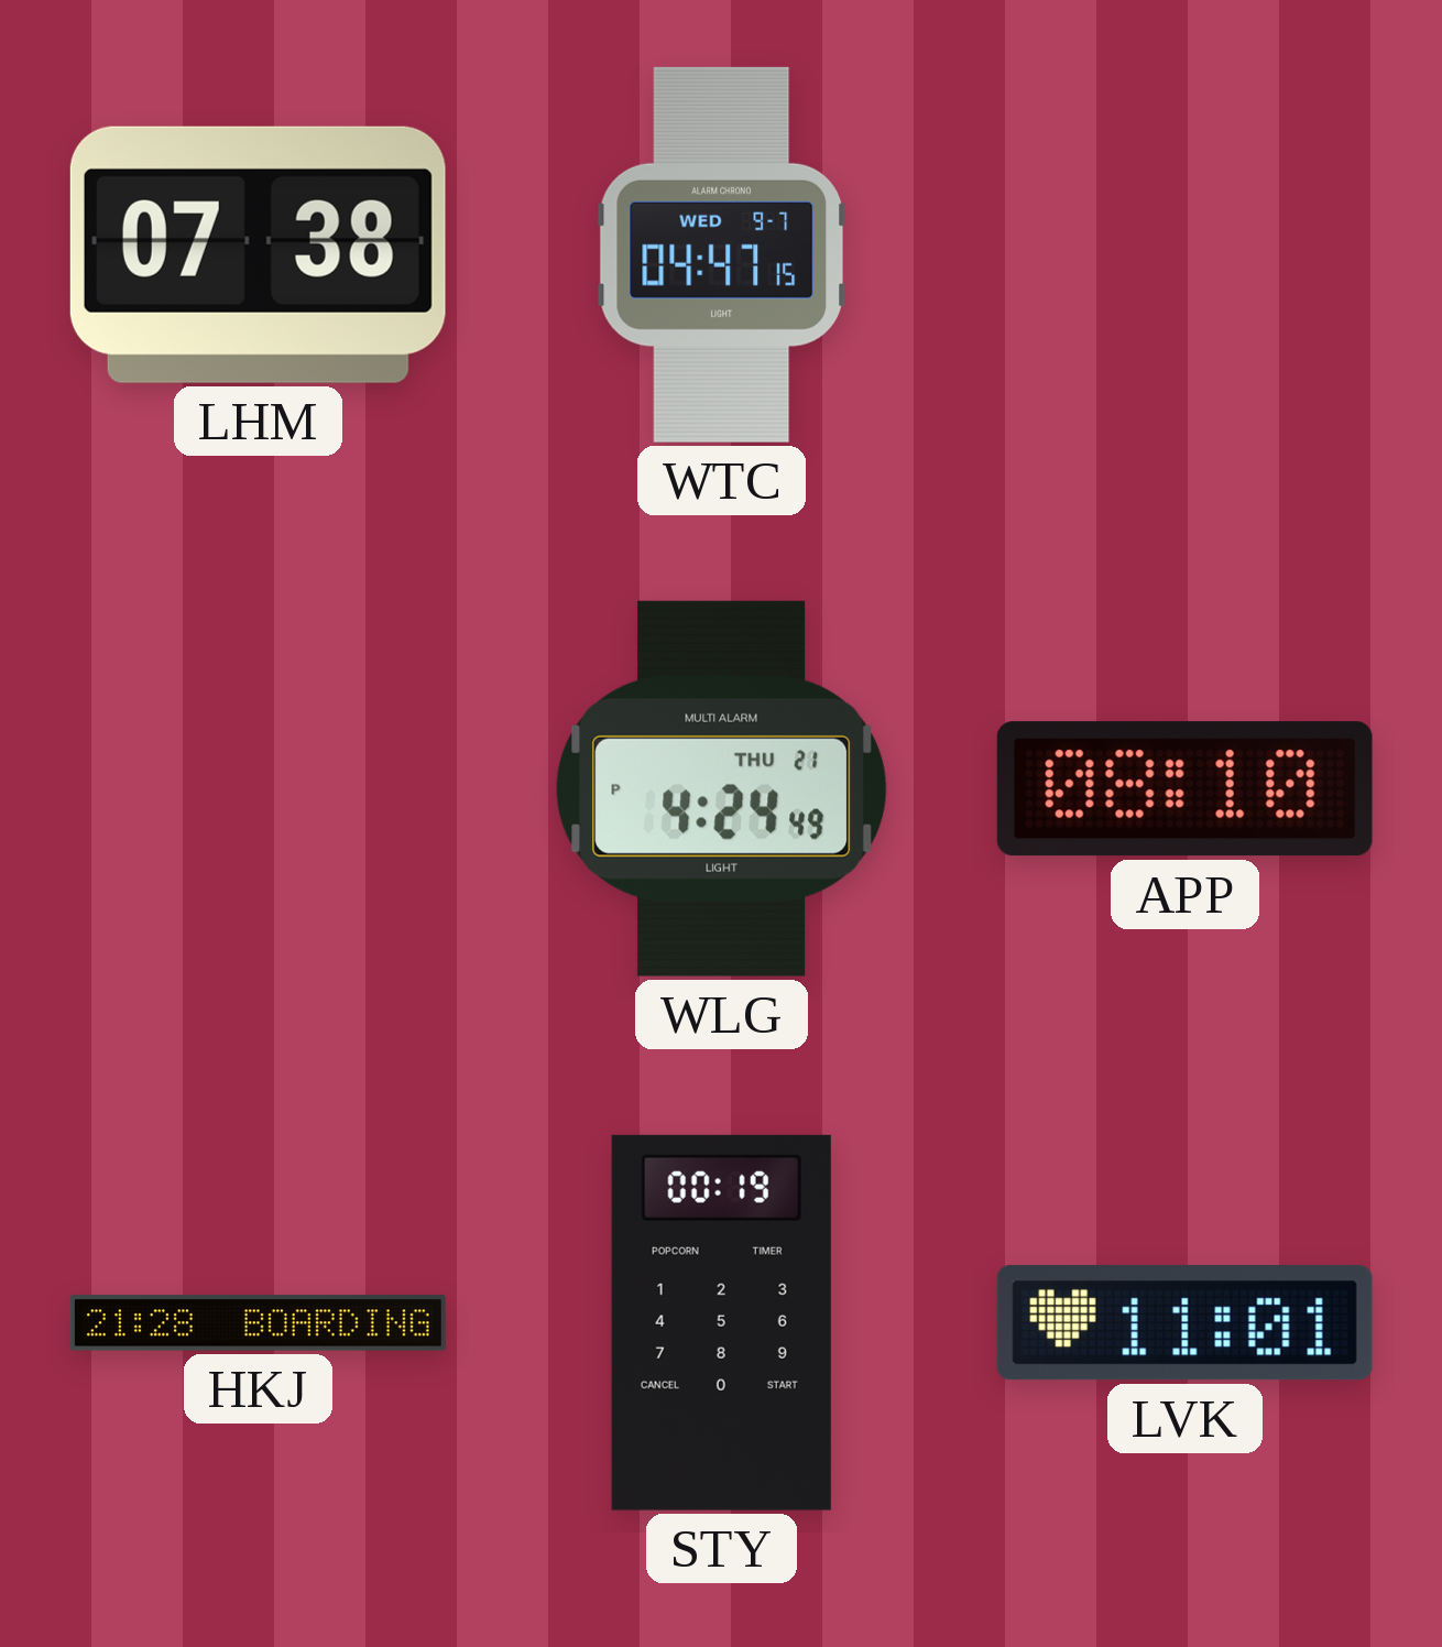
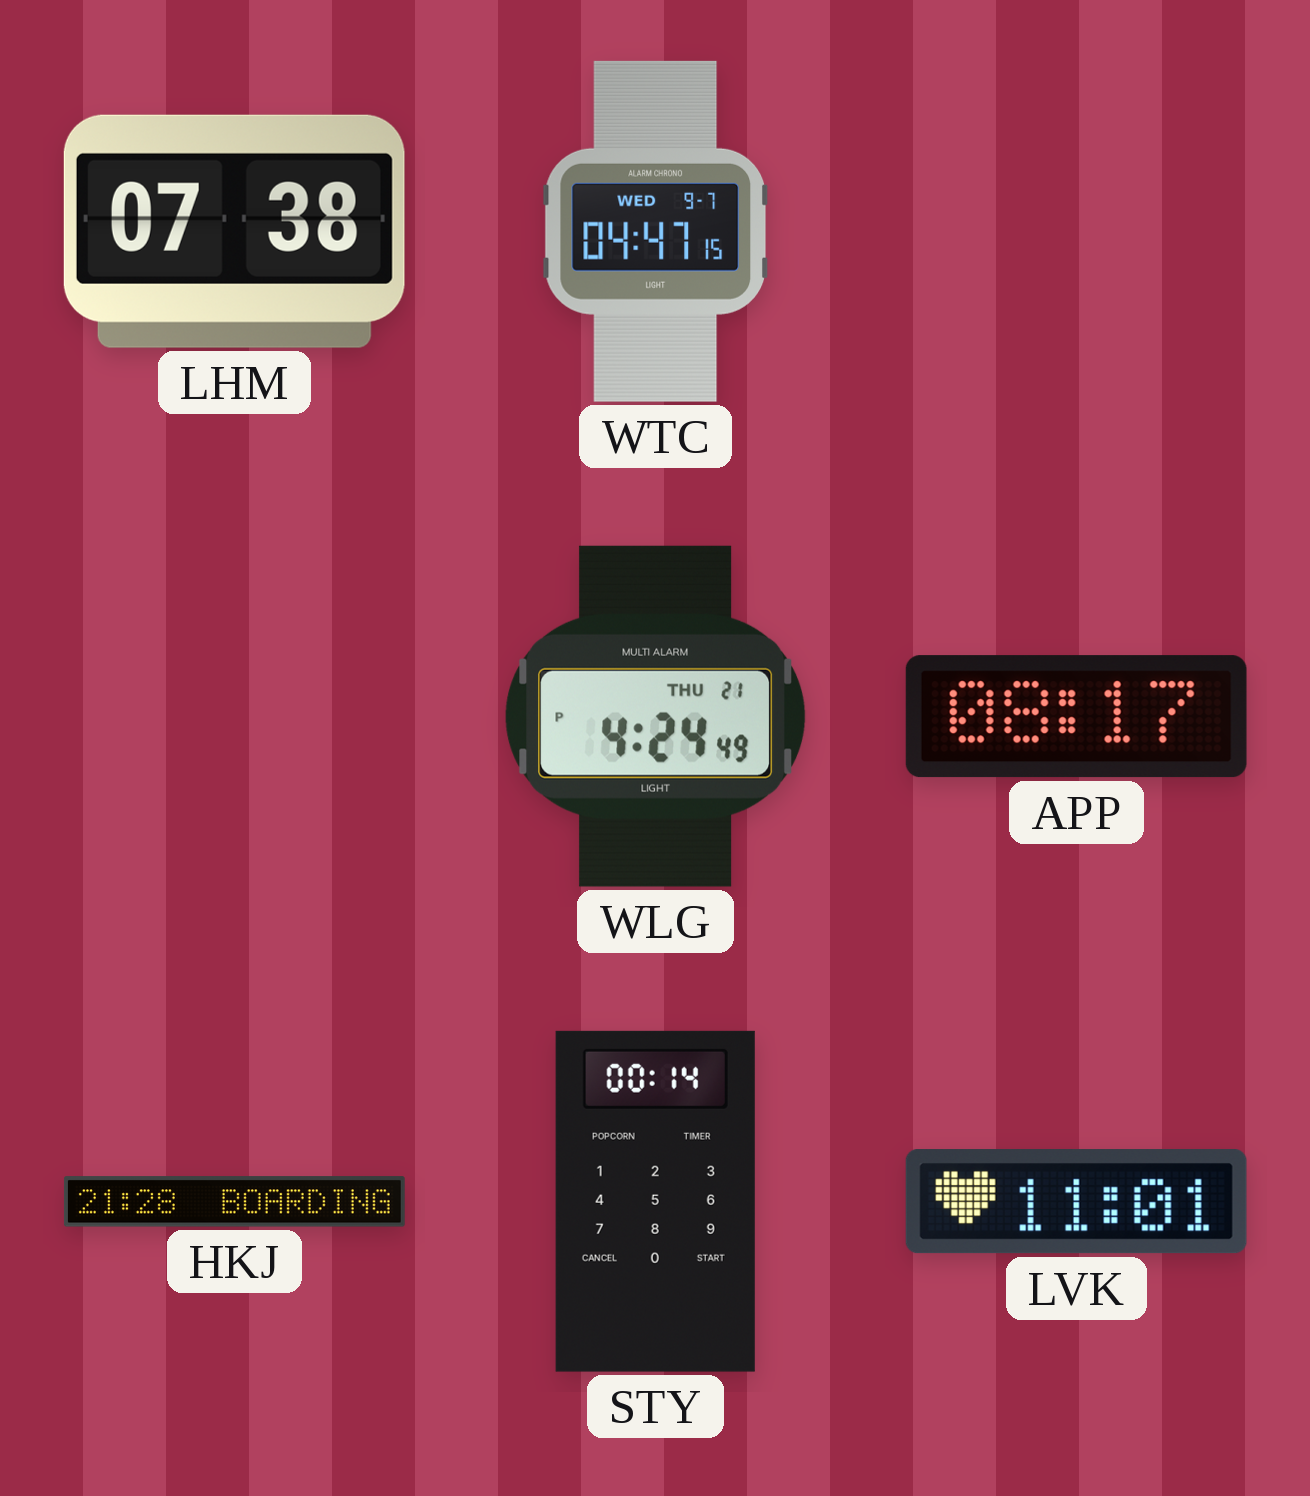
APP: 08:10 -> 08:17
STY: 00:19 -> 00:14
